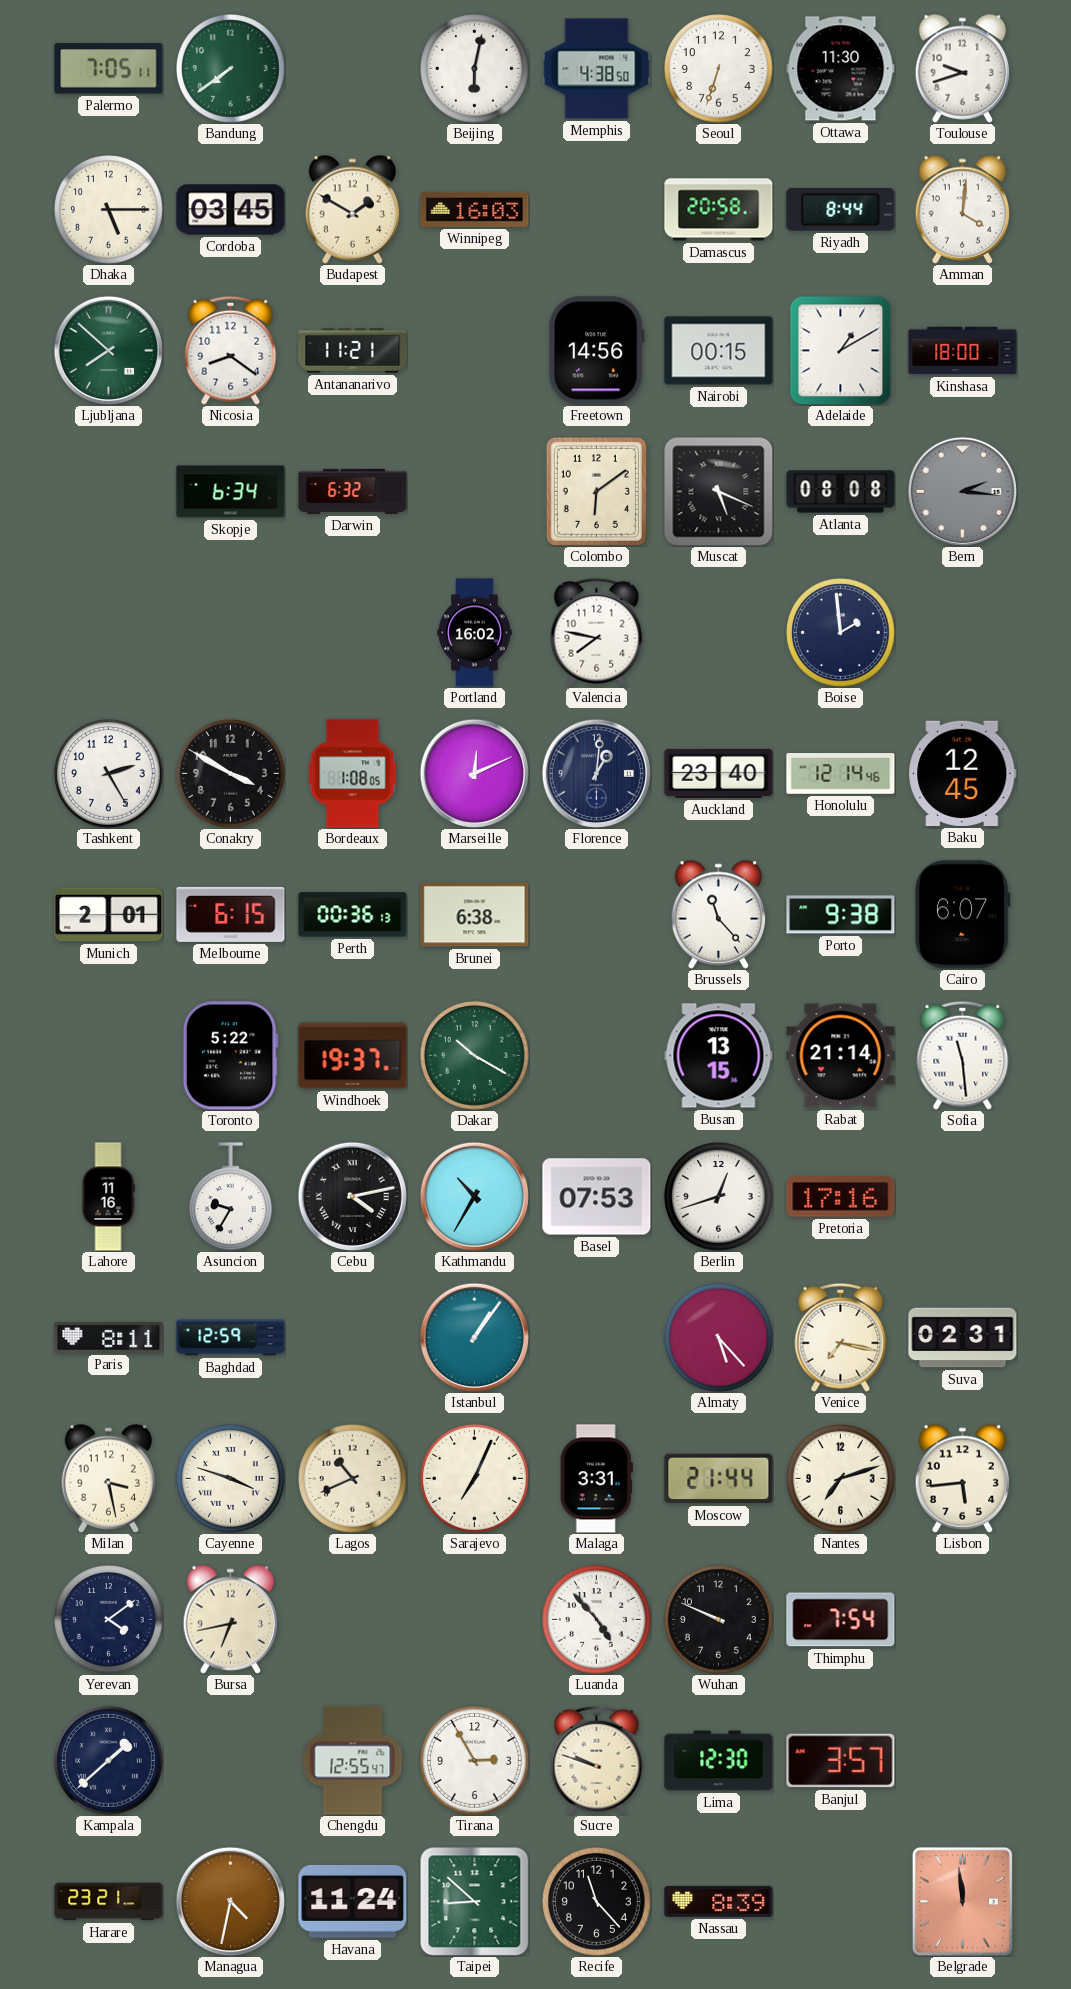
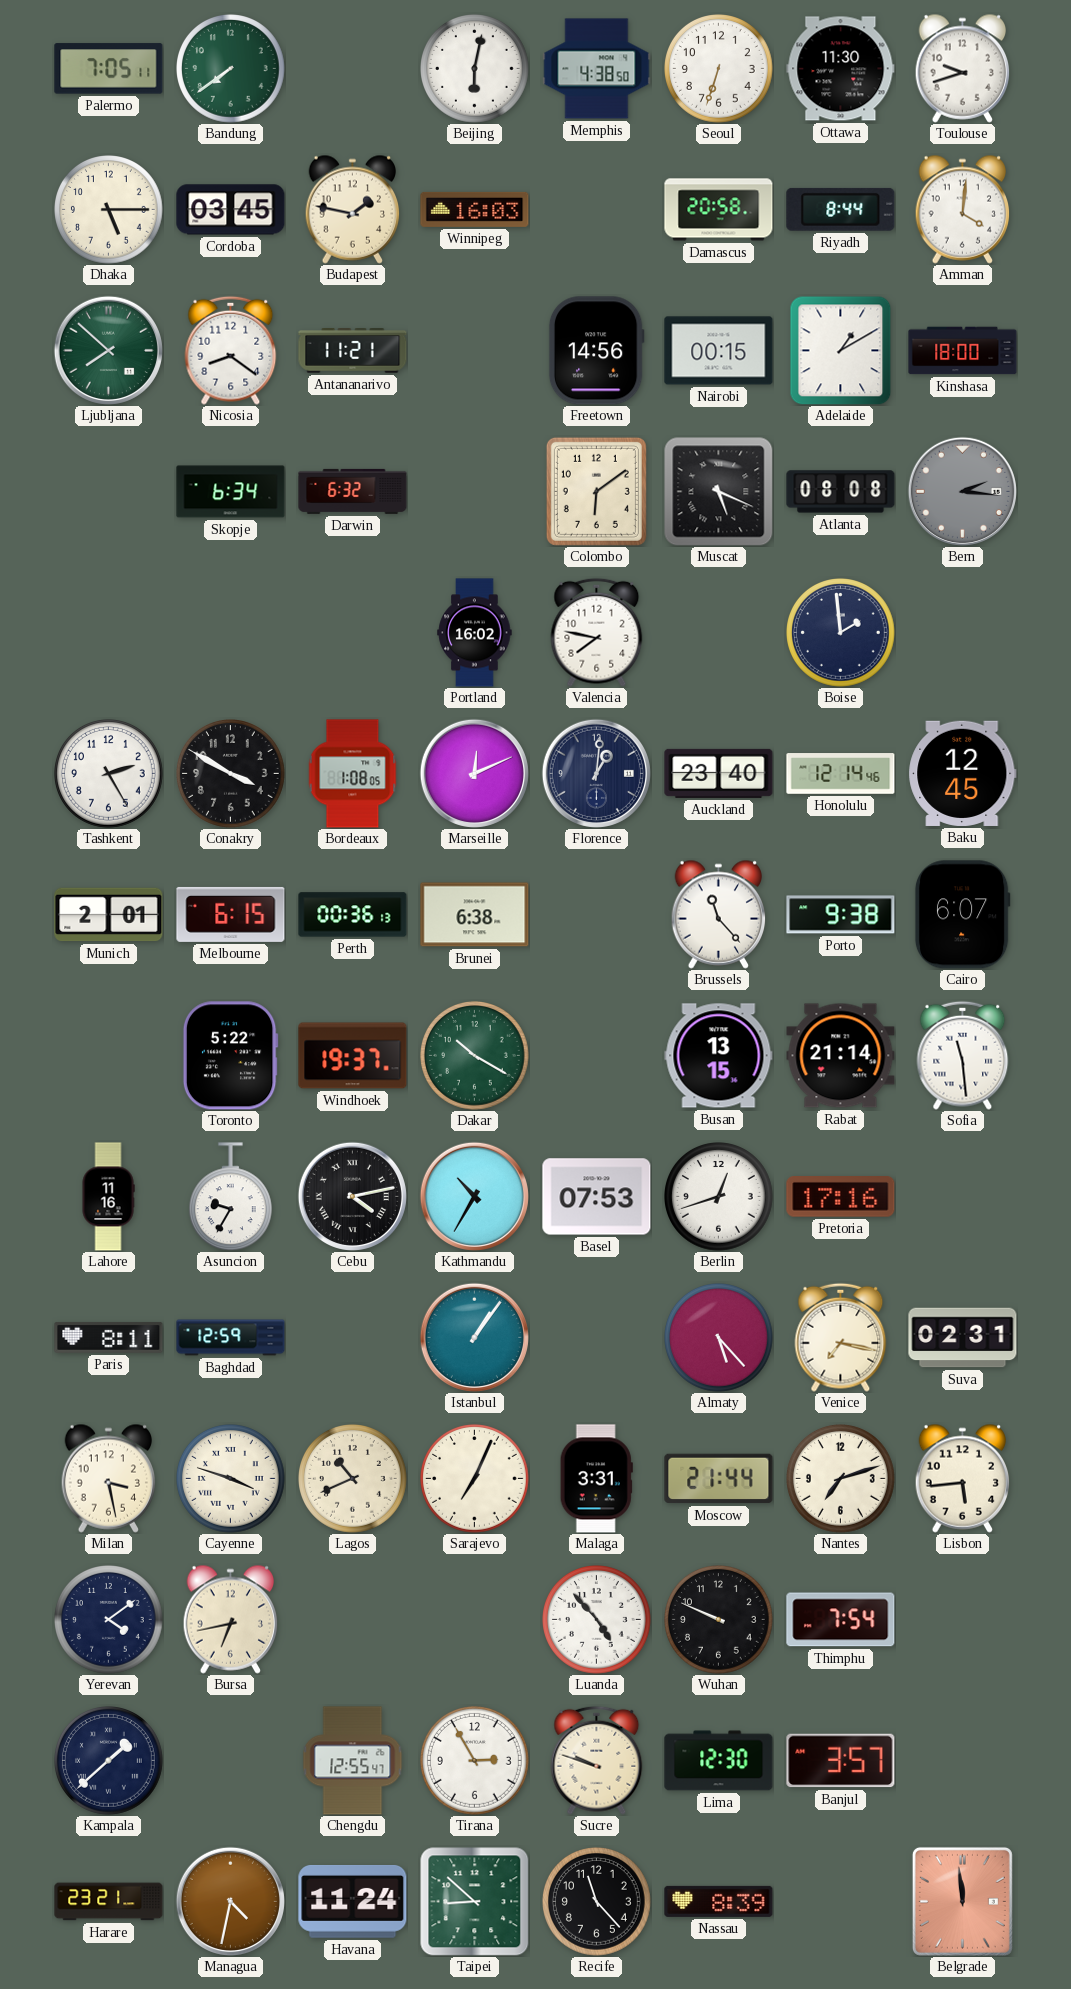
Budapest: 1:50 -> 1:47
